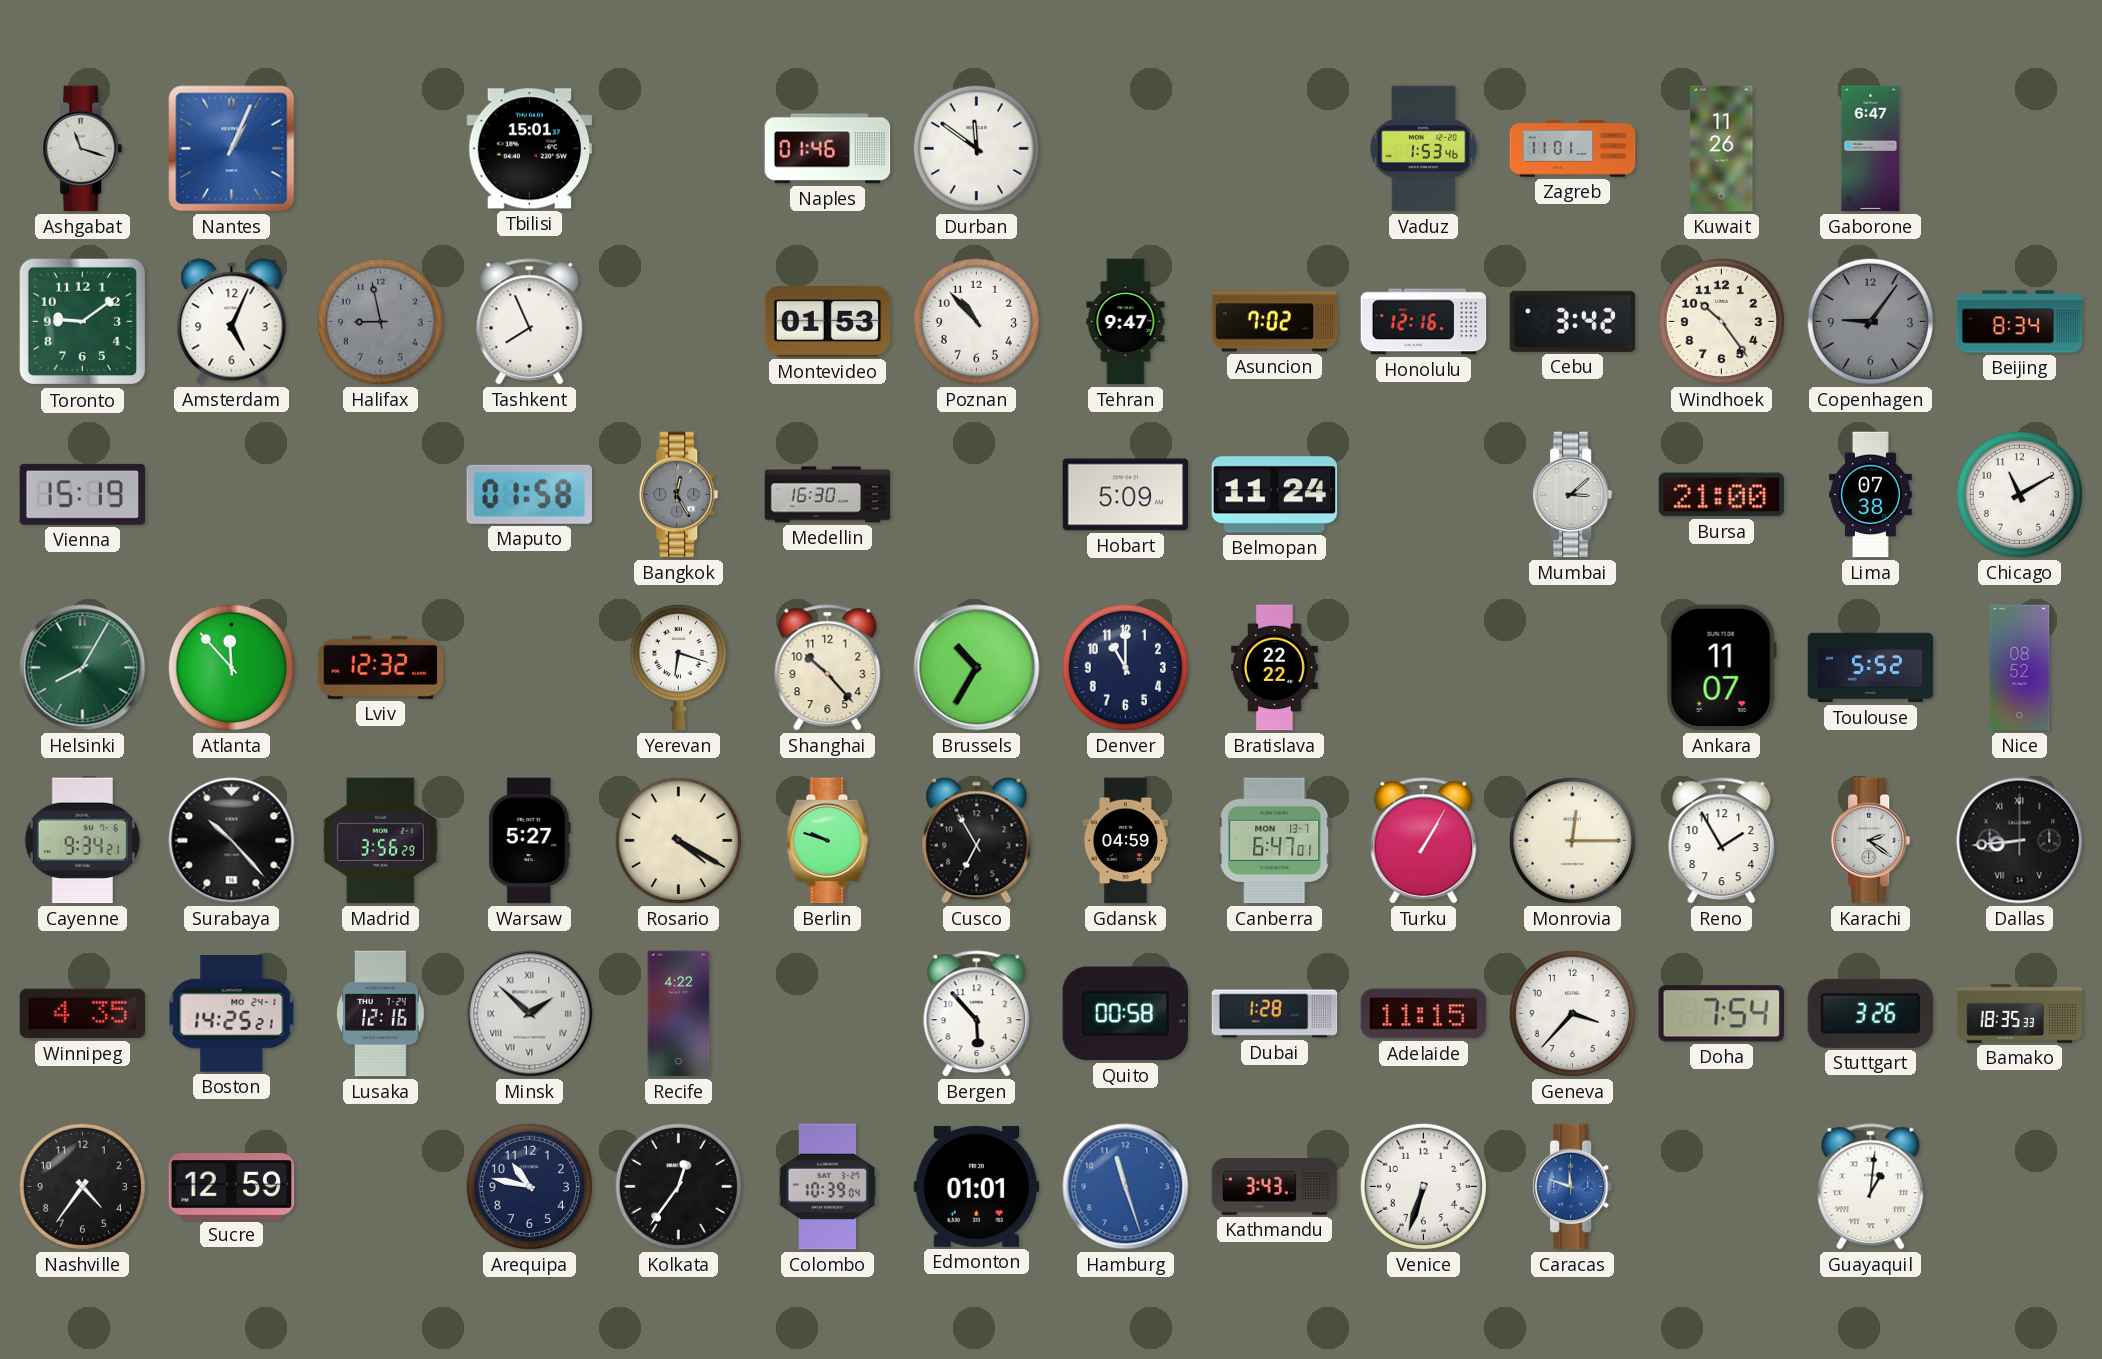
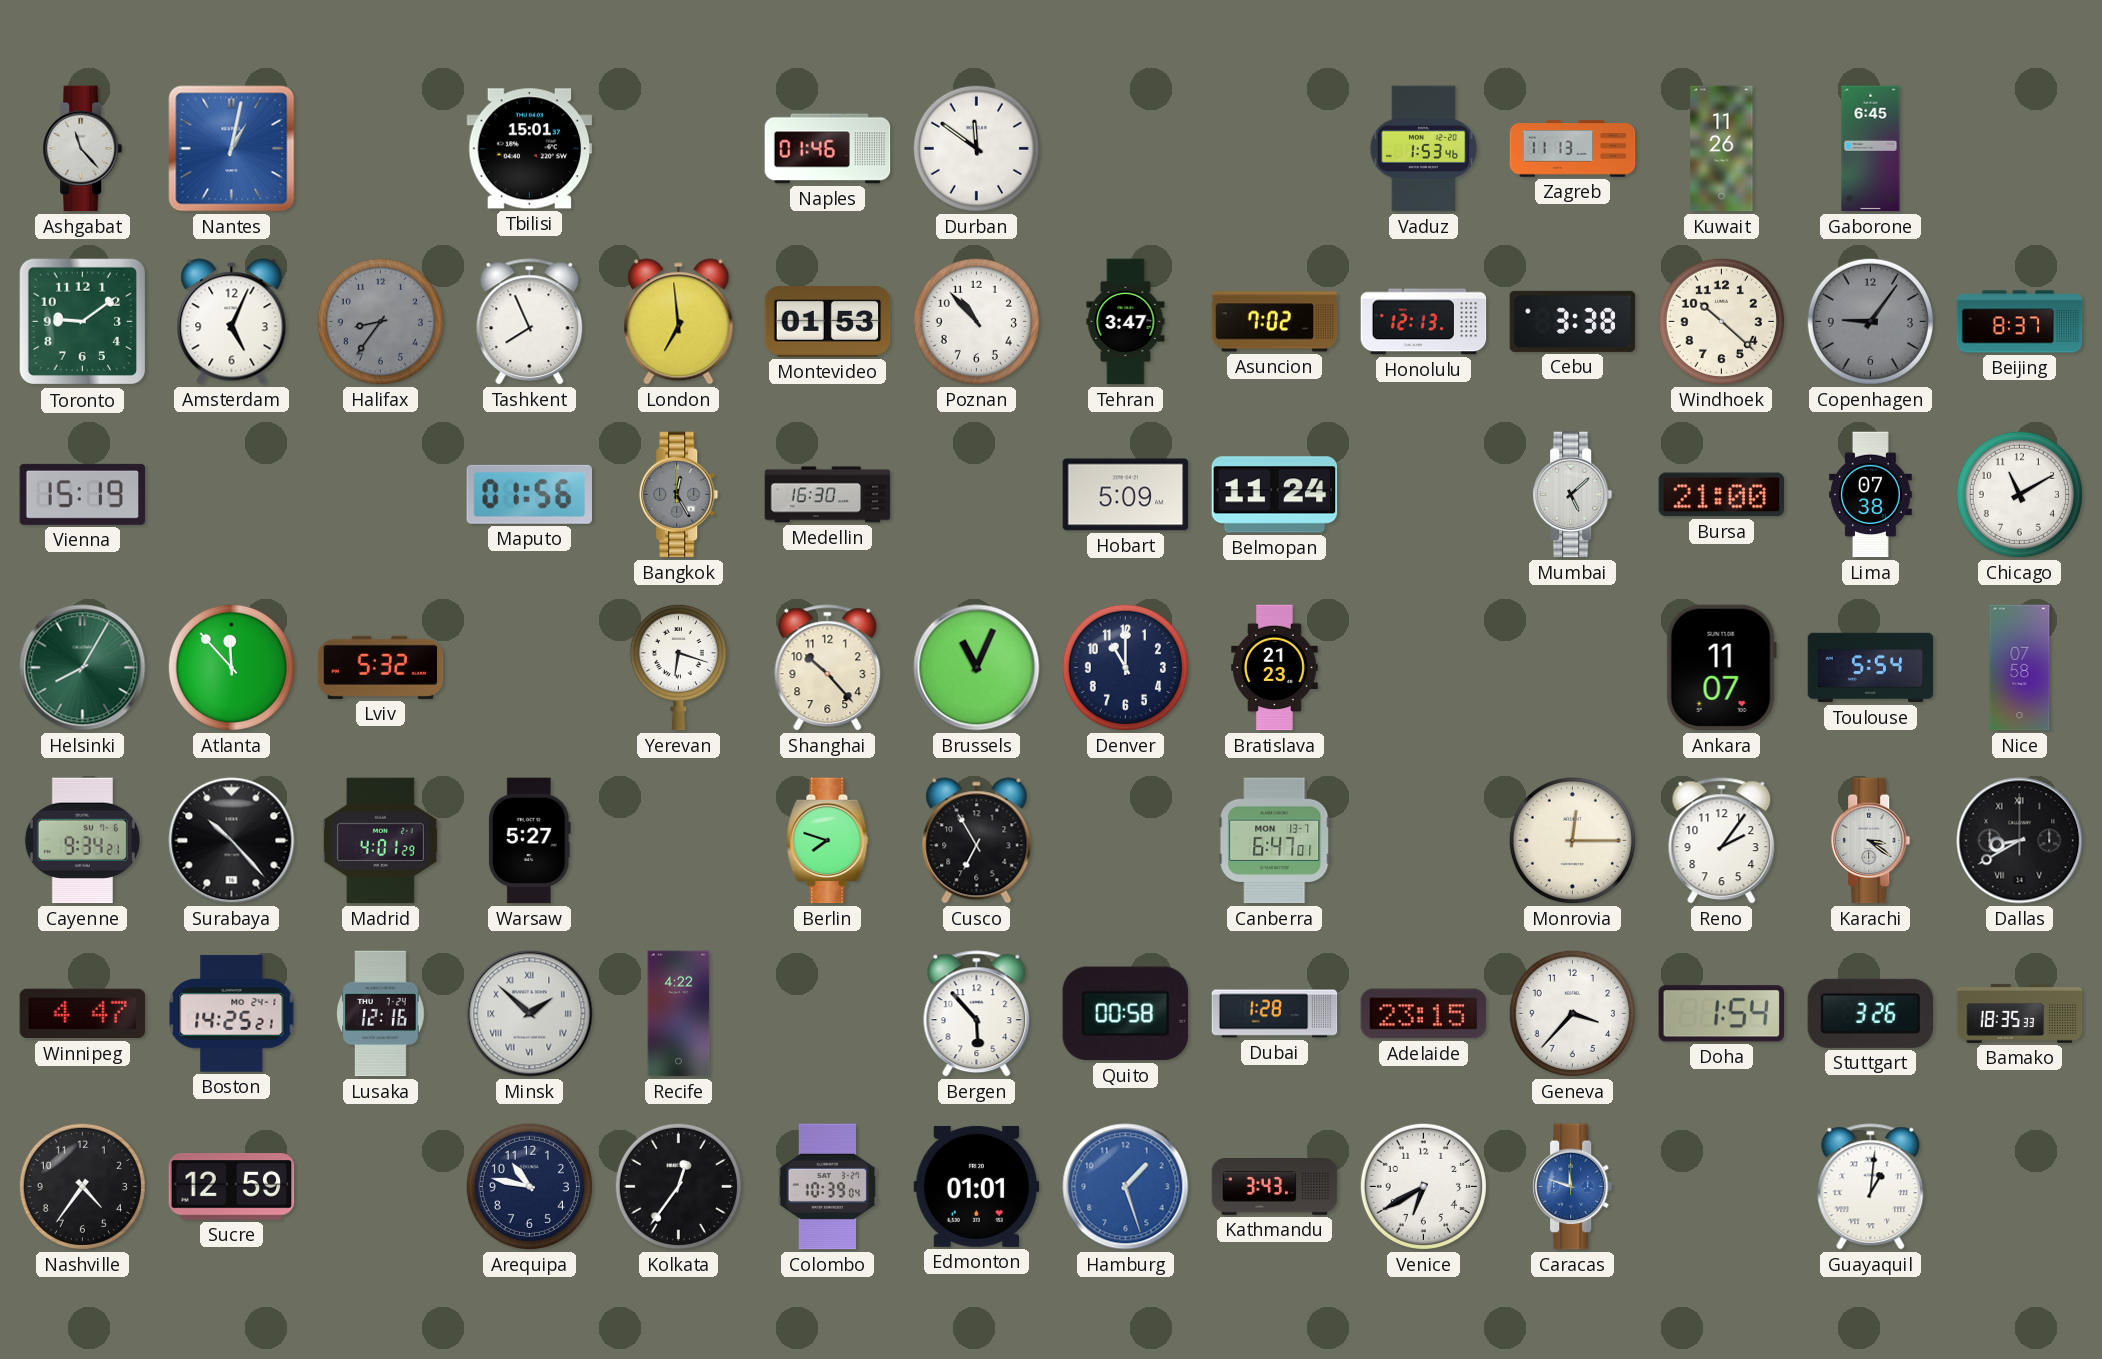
Ashgabat: 11:18 -> 11:23
Nantes: 1:04 -> 1:02
Zagreb: 11:01 -> 11:13
Gaborone: 6:47 -> 6:45
Halifax: 8:58 -> 8:36
London: none -> 6:59
Tehran: 9:47 -> 3:47
Honolulu: 12:16 -> 12:13
Cebu: 3:42 -> 3:38
Windhoek: 10:24 -> 10:22
Beijing: 8:34 -> 8:37
Maputo: 01:58 -> 01:56
Mumbai: 3:08 -> 5:08
Lviv: 12:32 -> 5:32
Brussels: 10:35 -> 11:04
Bratislava: 22:22 -> 21:23
Toulouse: 5:52 -> 5:54
Nice: 08:52 -> 07:58
Madrid: 3:56 -> 4:01
Rosario: 4:20 -> none
Berlin: 9:48 -> 7:48
Gdansk: 04:59 -> none
Turku: 1:05 -> none
Reno: 1:55 -> 2:06
Karachi: 2:21 -> 3:21
Dallas: 8:44 -> 8:40
Winnipeg: 4:35 -> 4:47
Adelaide: 11:15 -> 23:15
Doha: 7:54 -> 1:54
Hamburg: 11:27 -> 1:27
Venice: 6:33 -> 6:40
